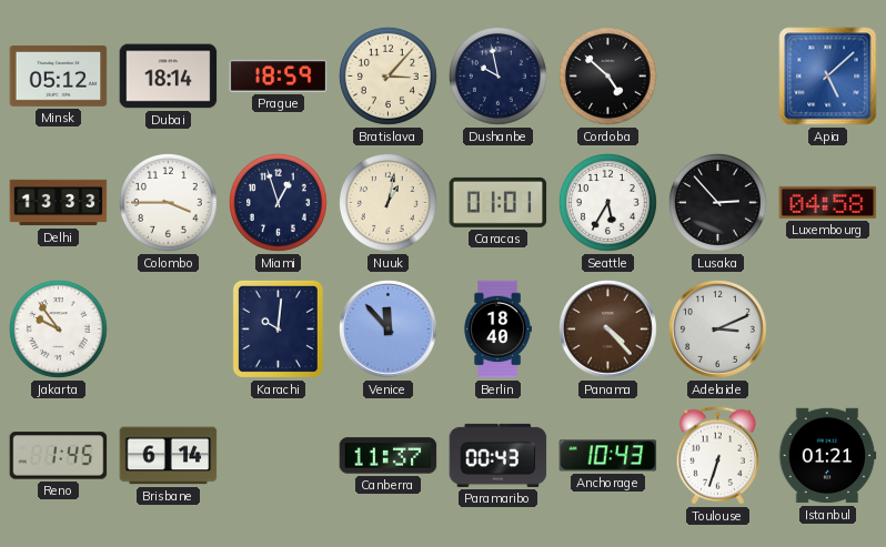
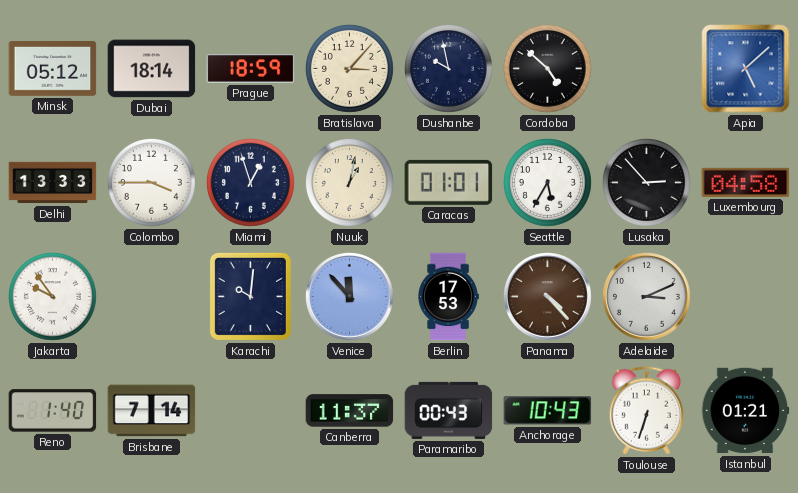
Berlin: 18:40 -> 17:53
Reno: 1:45 -> 1:40
Brisbane: 6:14 -> 7:14
